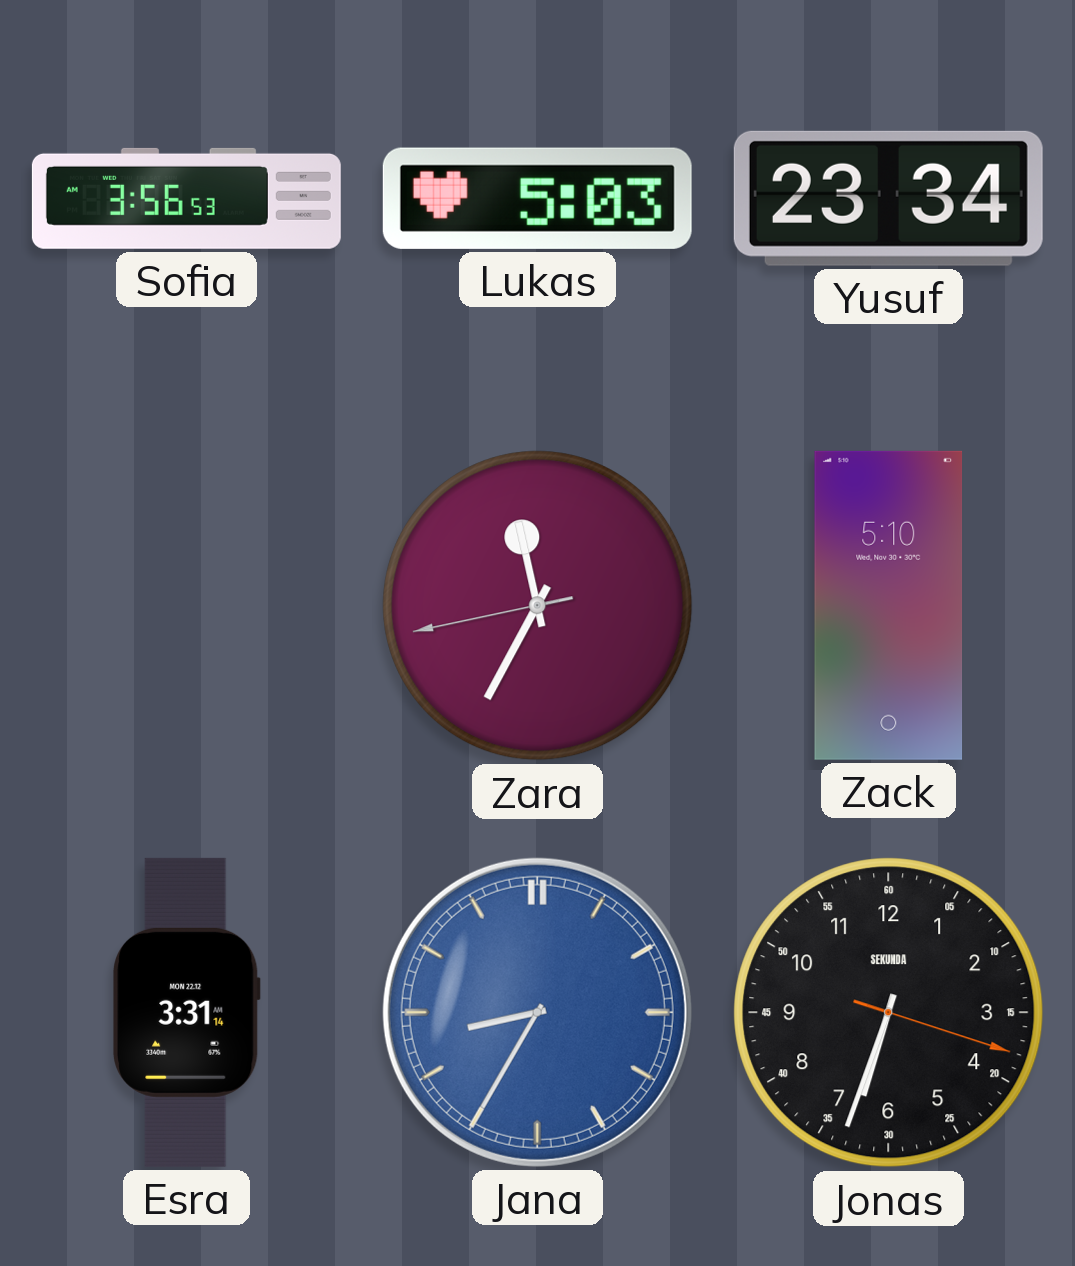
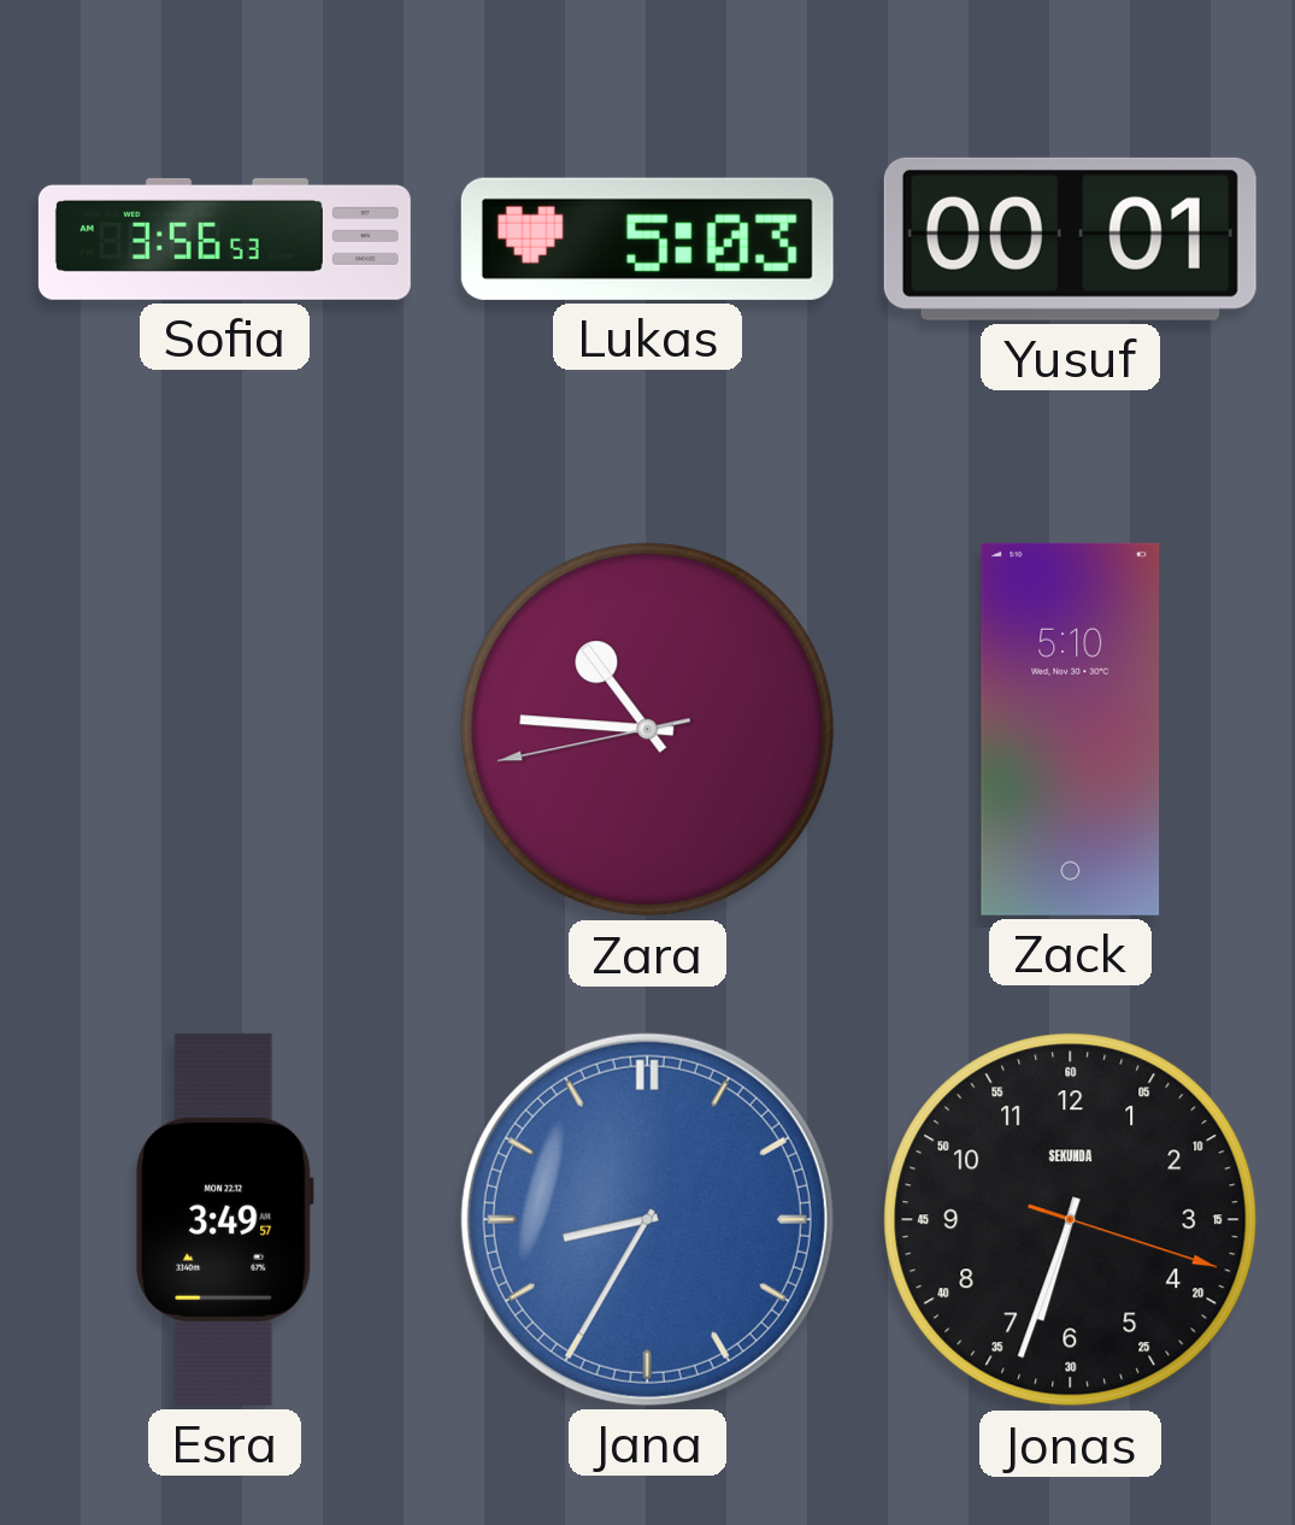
Yusuf: 23:34 -> 00:01
Zara: 11:34 -> 10:45
Esra: 3:31 -> 3:49
